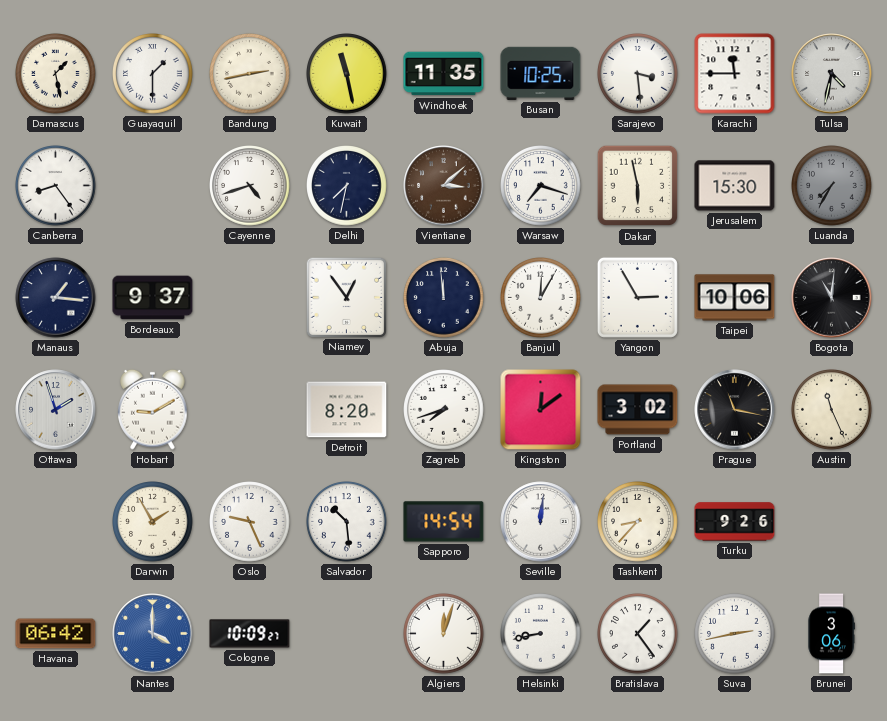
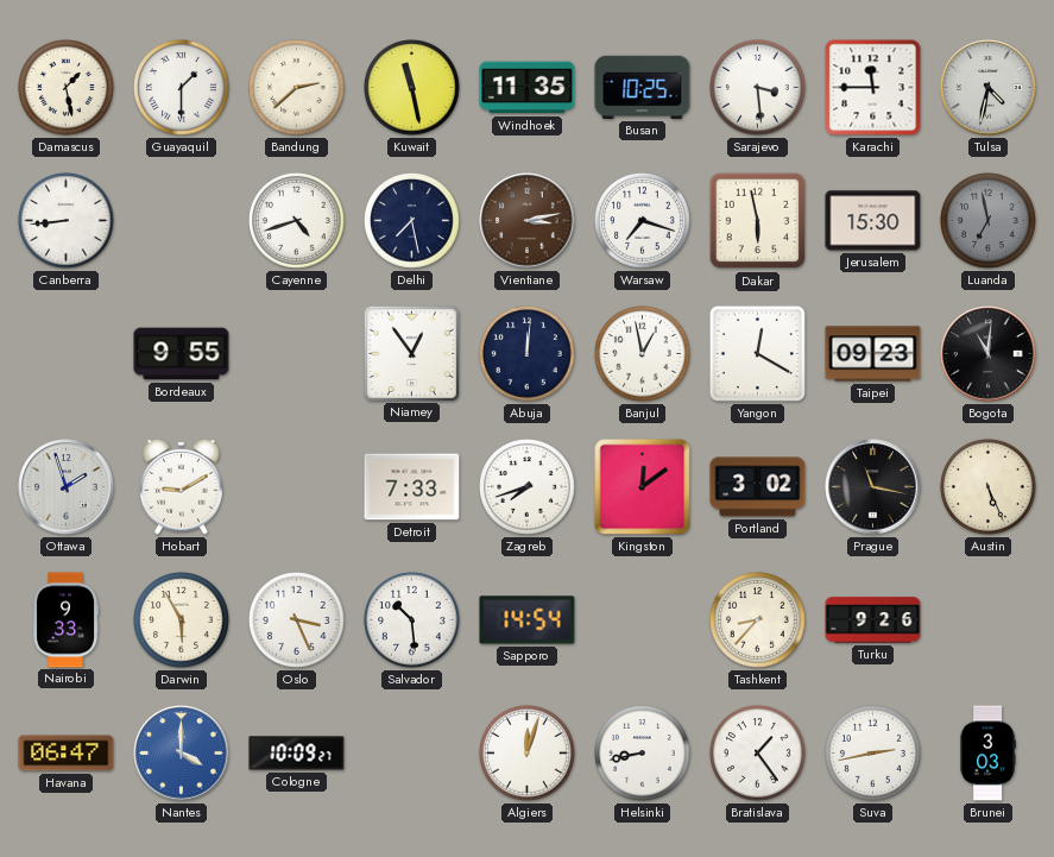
Bandung: 2:43 -> 2:38
Canberra: 8:24 -> 8:44
Delhi: 7:32 -> 7:28
Vientiane: 3:08 -> 3:13
Luanda: 7:35 -> 6:58
Manaus: 1:16 -> none
Bordeaux: 9:37 -> 9:55
Abuja: 11:59 -> 12:01
Banjul: 12:05 -> 12:58
Yangon: 2:55 -> 12:20
Taipei: 10:06 -> 09:23
Detroit: 8:20 -> 7:33
Austin: 11:26 -> 5:26
Nairobi: none -> 9:33
Darwin: 1:55 -> 5:55
Oslo: 9:26 -> 3:26
Seville: 12:01 -> none
Havana: 06:42 -> 06:47
Brunei: 3:06 -> 3:03
